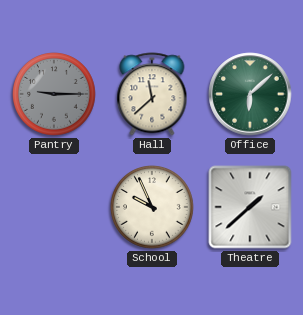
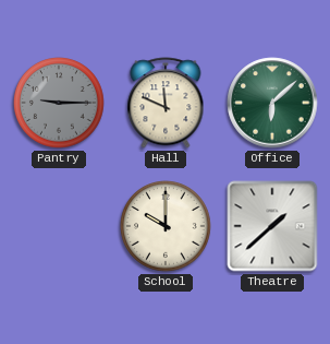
Hall: 11:38 -> 11:49
School: 9:56 -> 10:00
